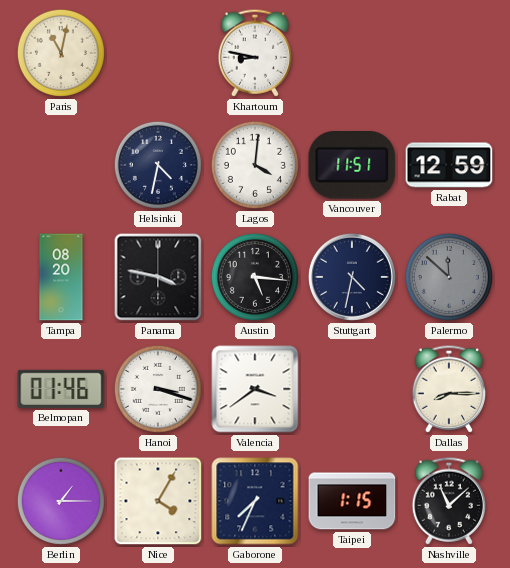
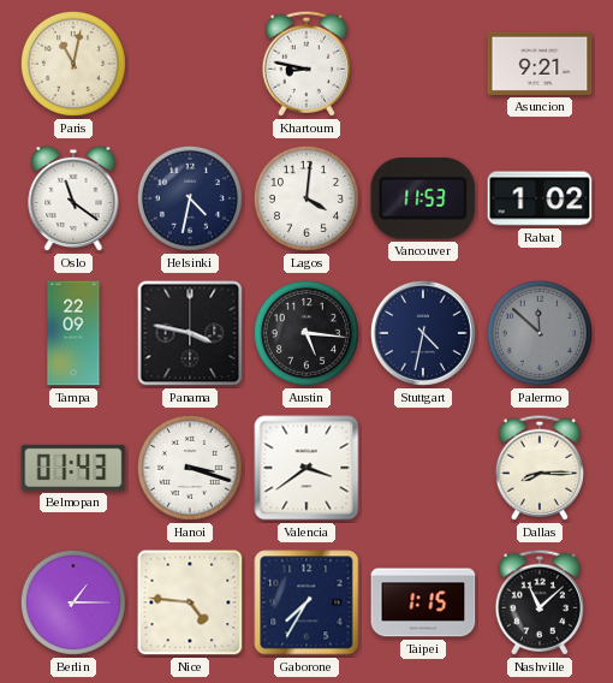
Asuncion: none -> 9:21
Oslo: none -> 11:21
Vancouver: 11:51 -> 11:53
Rabat: 12:59 -> 1:02
Tampa: 08:20 -> 22:09
Belmopan: 01:46 -> 01:43
Nice: 4:05 -> 4:46
Gaborone: 7:34 -> 7:35
